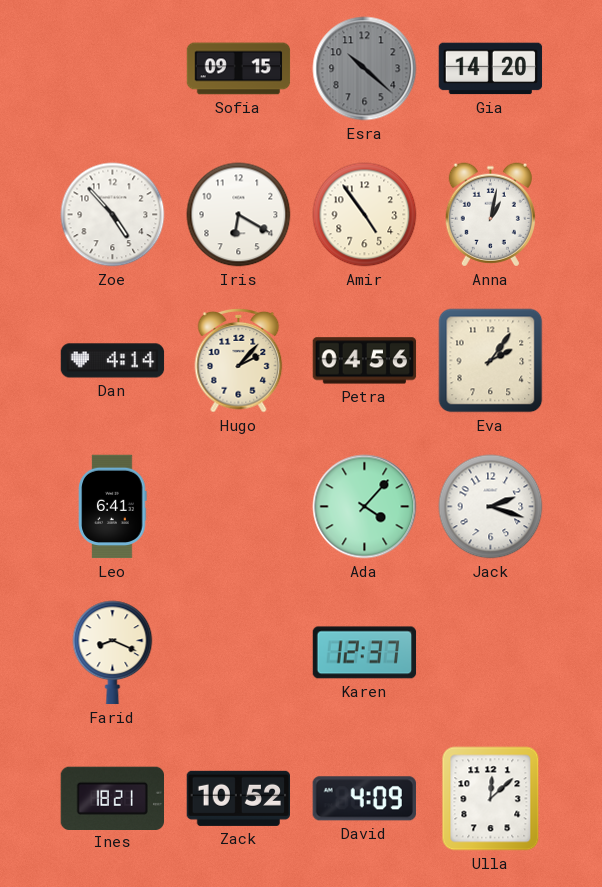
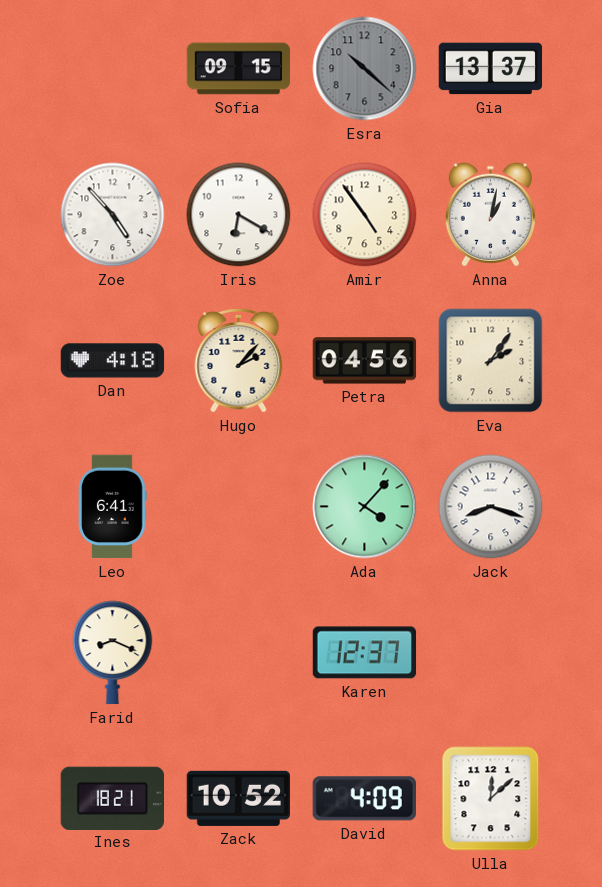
Gia: 14:20 -> 13:37
Dan: 4:14 -> 4:18
Jack: 2:18 -> 8:18
